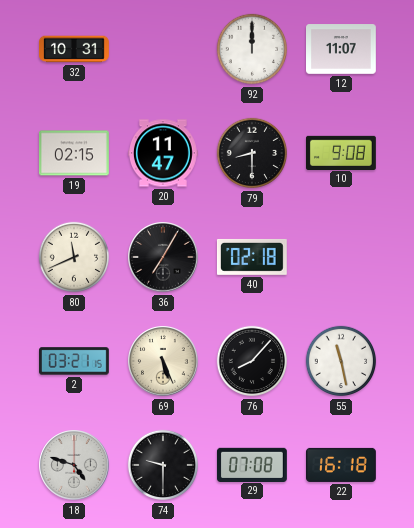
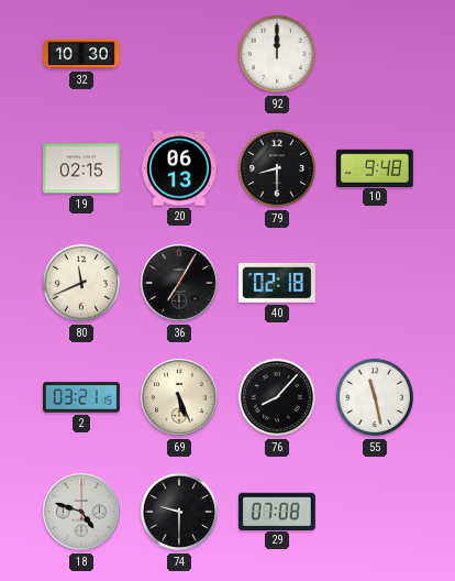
32: 10:31 -> 10:30
12: 11:07 -> none
20: 11:47 -> 06:13
10: 9:08 -> 9:48
22: 16:18 -> none
